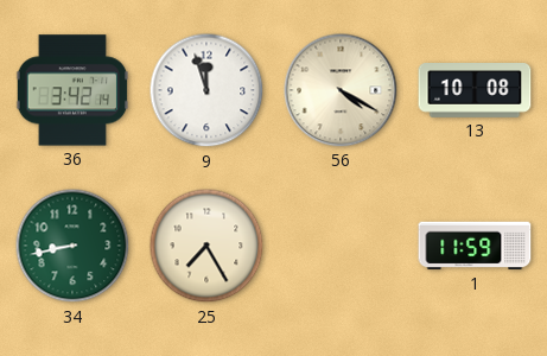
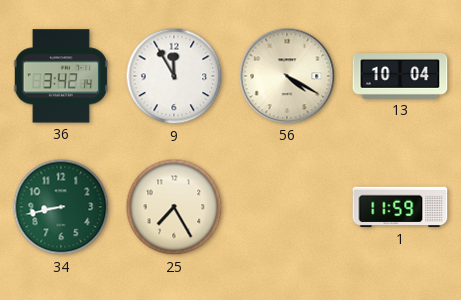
9: 11:57 -> 11:55
13: 10:08 -> 10:04
